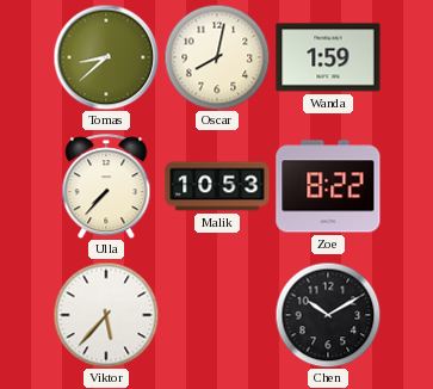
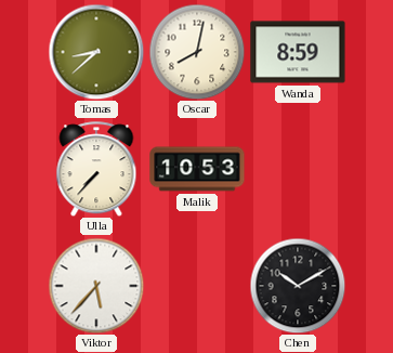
Wanda: 1:59 -> 8:59
Zoe: 8:22 -> none
